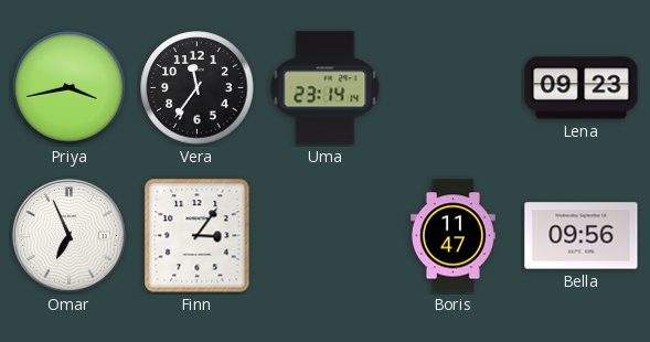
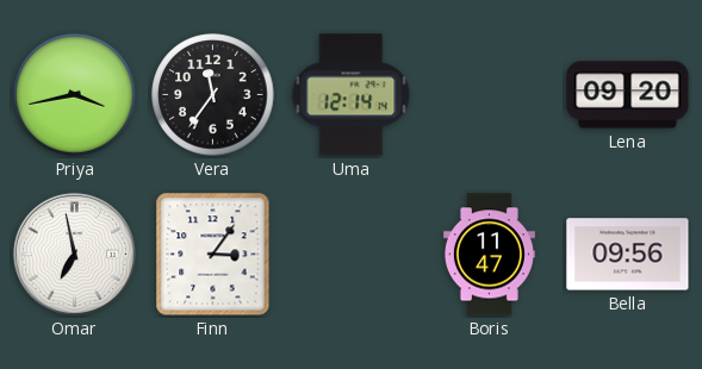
Uma: 23:14 -> 12:14
Lena: 09:23 -> 09:20
Omar: 6:56 -> 6:58
